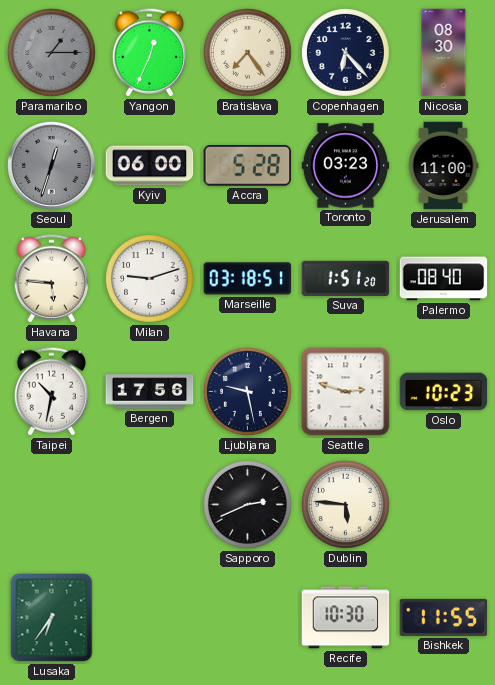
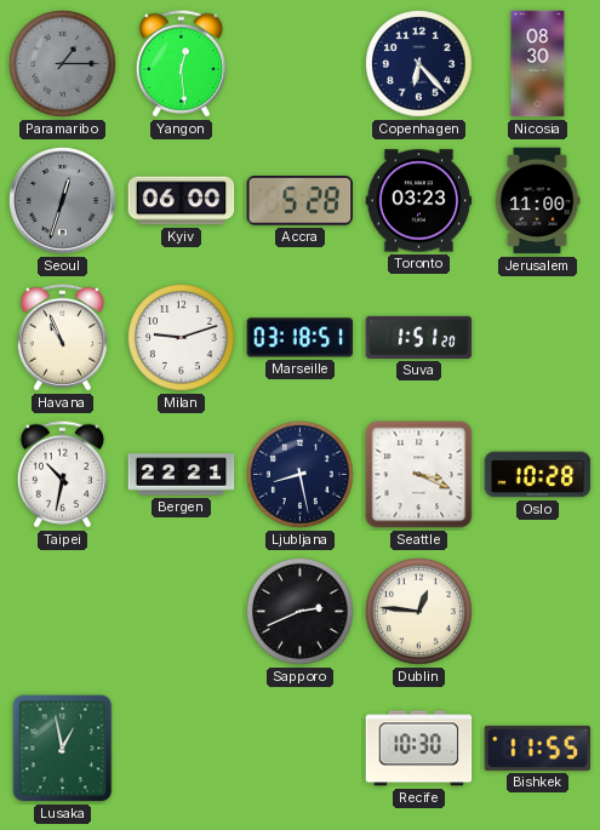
Yangon: 12:34 -> 12:29
Bratislava: 7:24 -> none
Havana: 5:46 -> 10:56
Palermo: 08:40 -> none
Bergen: 17:56 -> 22:21
Ljubljana: 9:28 -> 8:28
Seattle: 2:48 -> 3:19
Oslo: 10:23 -> 10:28
Dublin: 5:46 -> 12:46
Lusaka: 6:36 -> 12:58
